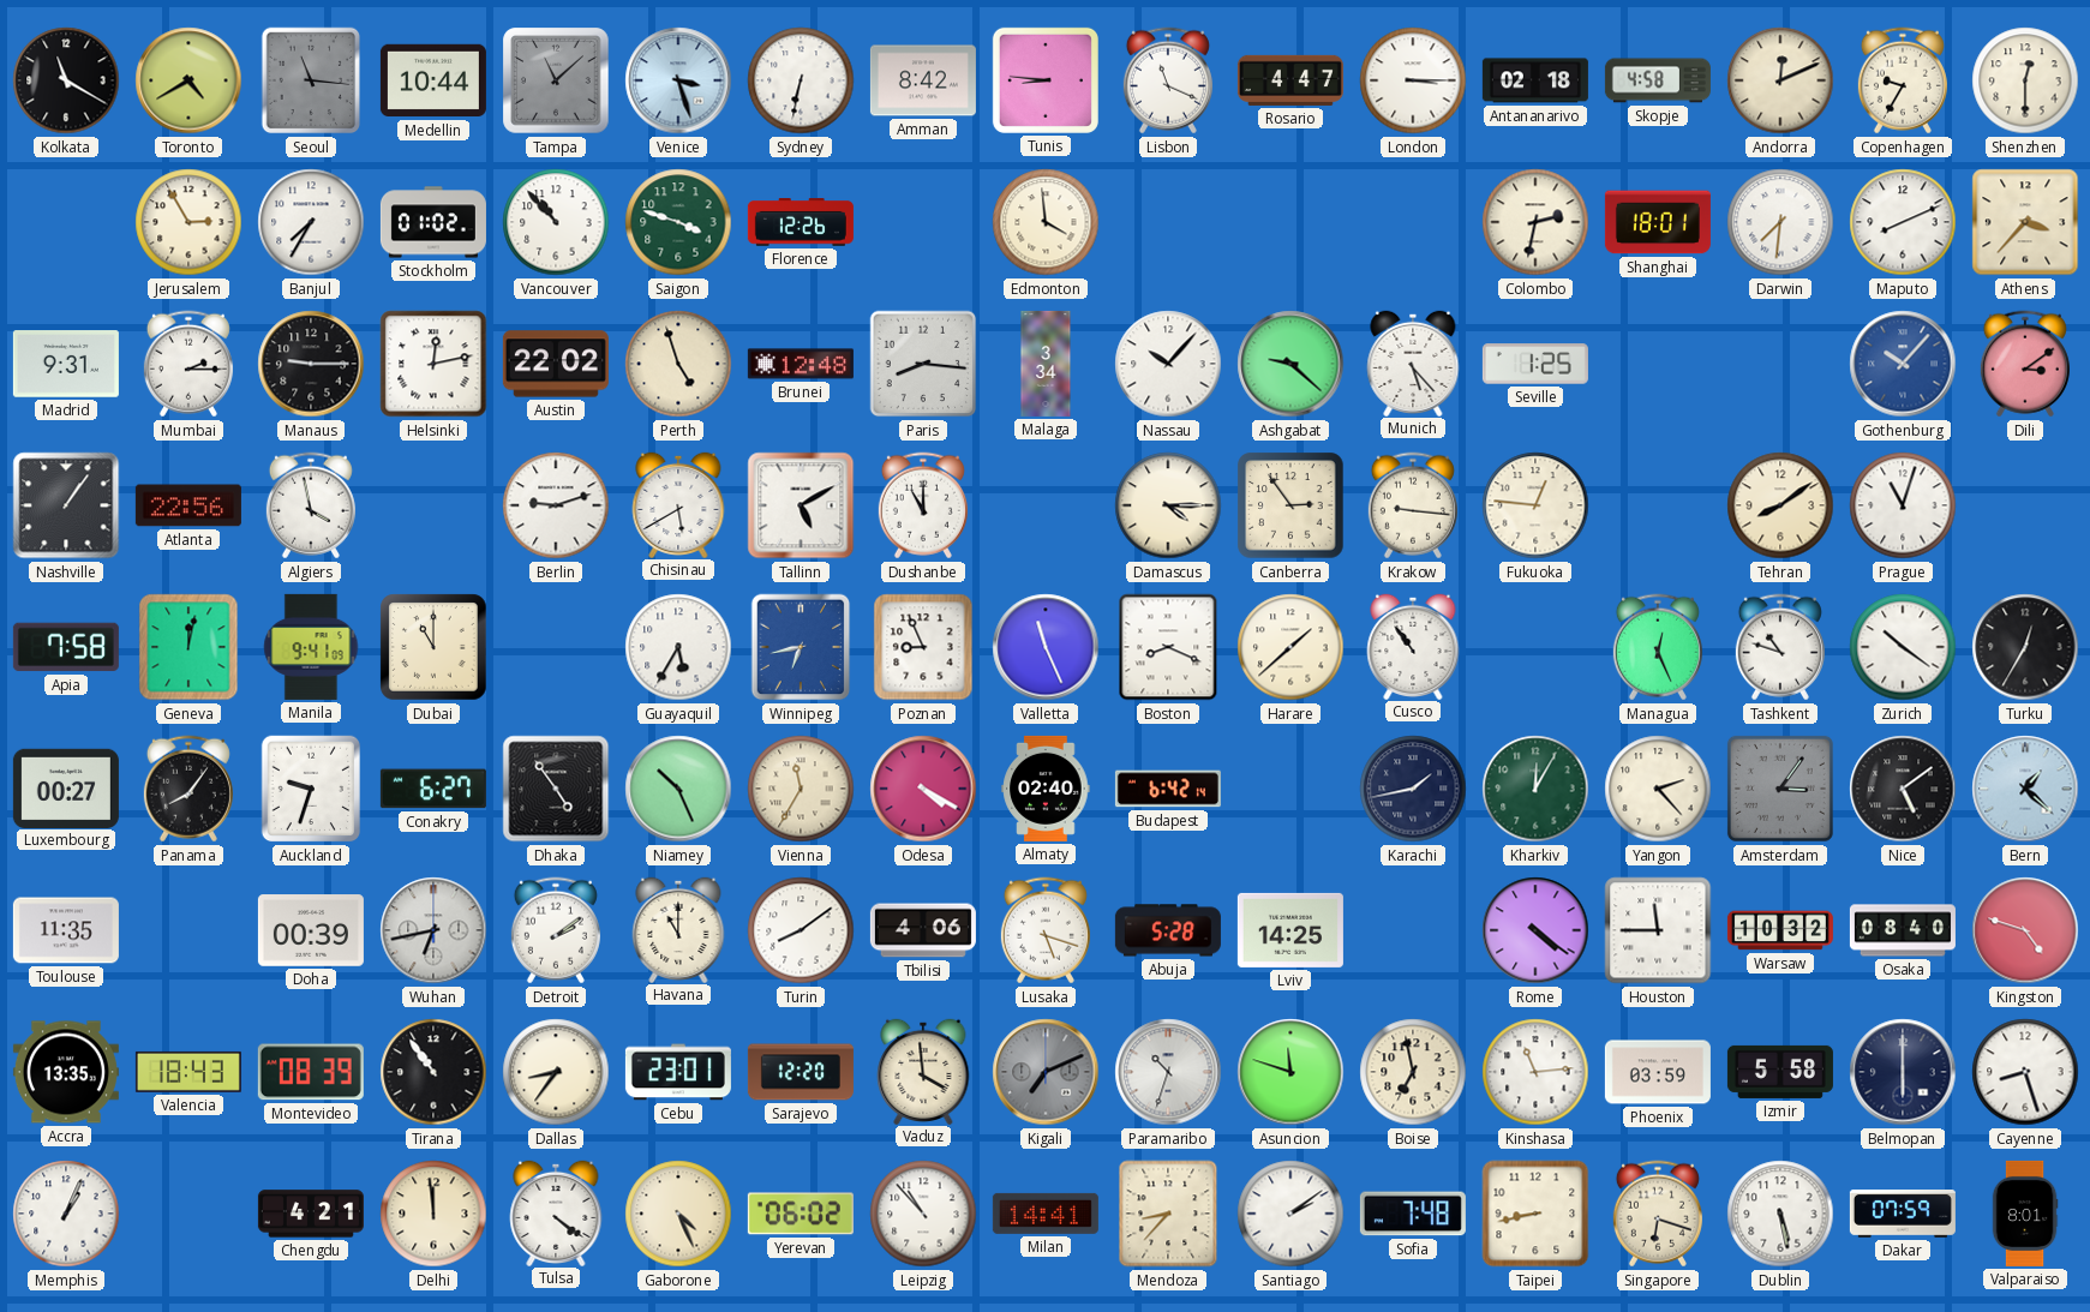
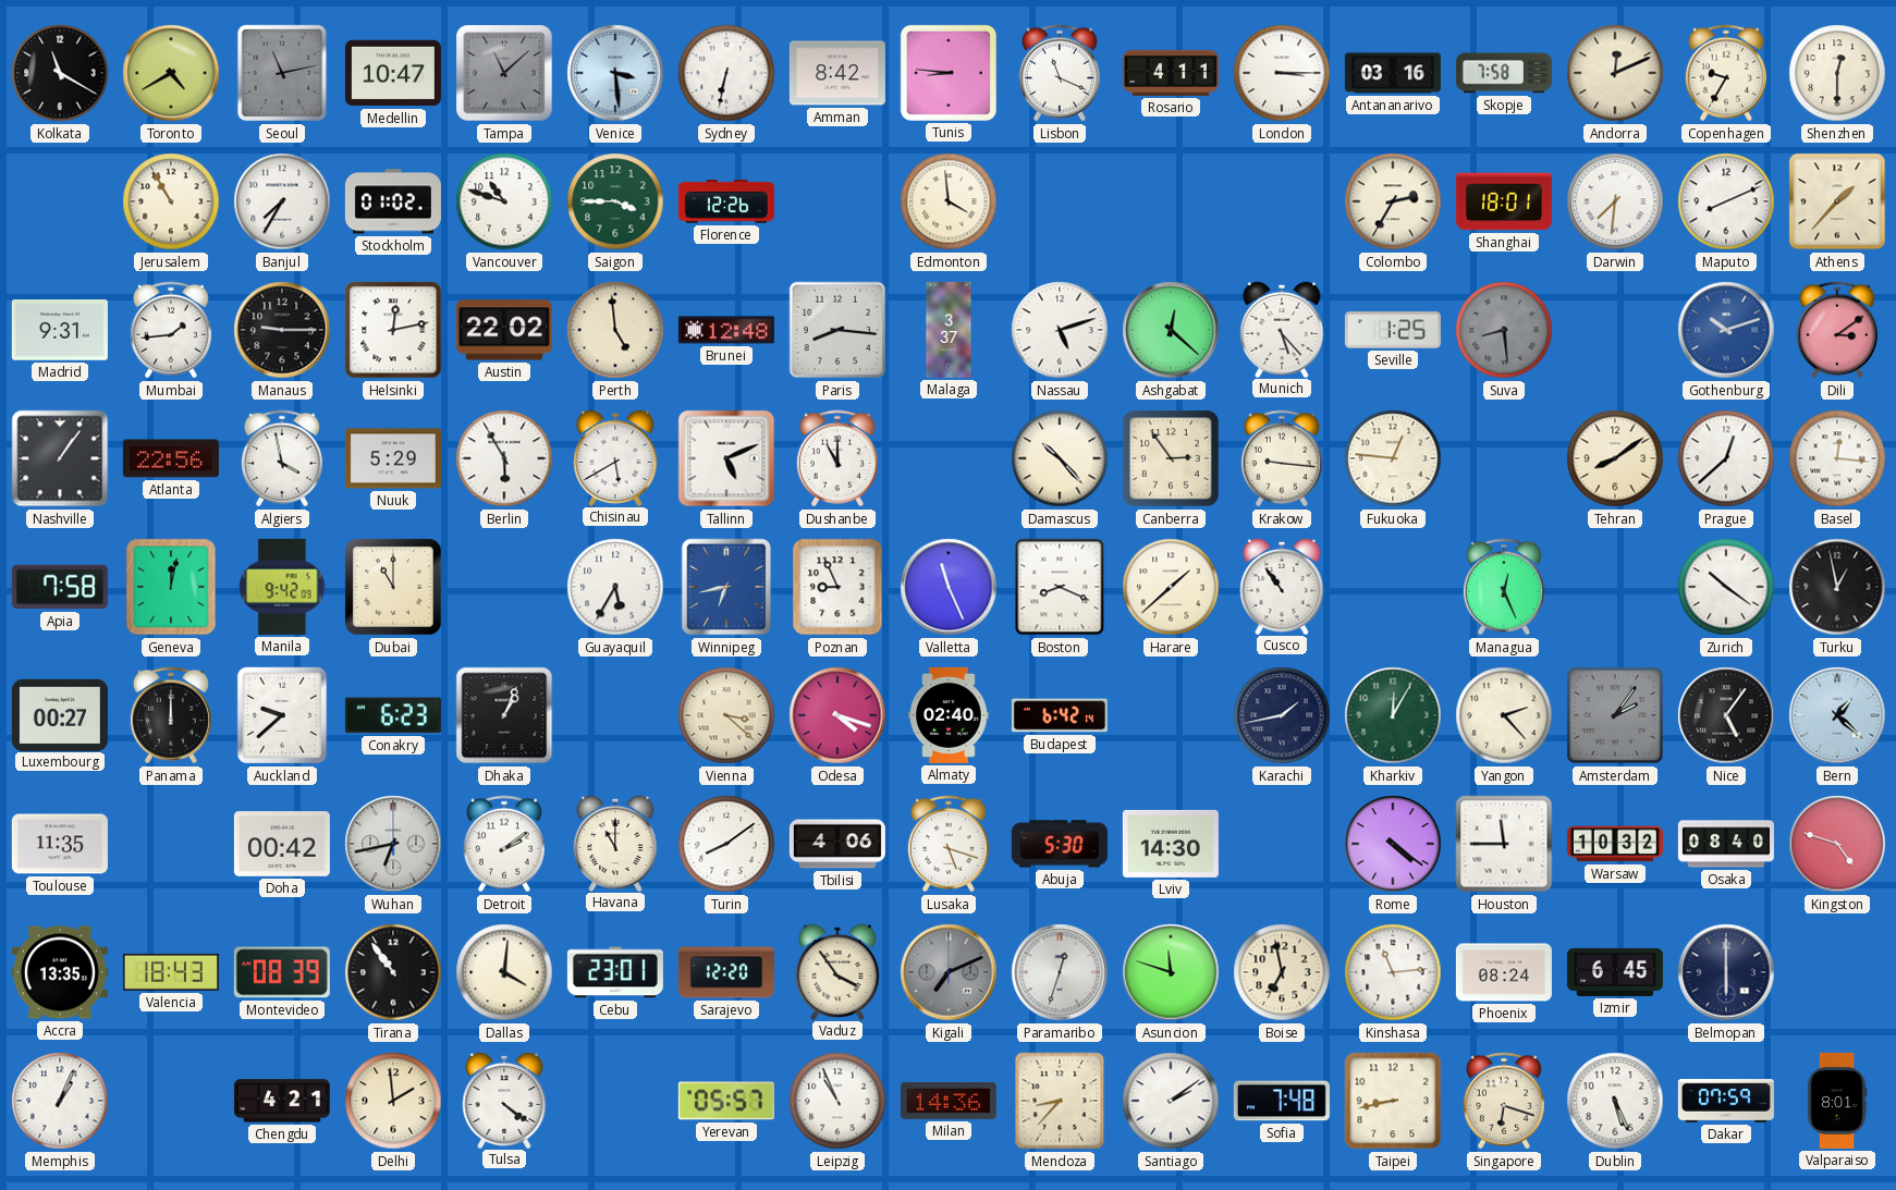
Seoul: 11:16 -> 11:13
Medellin: 10:44 -> 10:47
Venice: 3:27 -> 3:29
Rosario: 4:47 -> 4:11
Antananarivo: 02:18 -> 03:16
Skopje: 4:58 -> 7:58
Jerusalem: 2:55 -> 10:55
Vancouver: 10:53 -> 10:48
Saigon: 3:48 -> 3:45
Colombo: 2:32 -> 2:35
Athens: 3:37 -> 1:37
Mumbai: 2:15 -> 1:44
Perth: 4:57 -> 4:59
Malaga: 3:34 -> 3:37
Nassau: 10:07 -> 5:12
Ashgabat: 9:22 -> 12:22
Suva: none -> 8:29
Gothenburg: 10:07 -> 10:12
Nuuk: none -> 5:29
Berlin: 9:12 -> 5:55
Tallinn: 5:10 -> 5:11
Damascus: 4:15 -> 10:23
Prague: 11:03 -> 12:38
Basel: none -> 12:16
Manila: 9:41 -> 9:42
Tashkent: 10:48 -> none
Turku: 12:35 -> 12:58
Panama: 8:06 -> 12:00
Auckland: 9:33 -> 9:38
Conakry: 6:27 -> 6:23
Dhaka: 4:54 -> 1:04
Niamey: 10:26 -> none
Vienna: 11:35 -> 3:22
Odesa: 4:20 -> 4:18
Amsterdam: 3:06 -> 2:06
Nice: 5:09 -> 5:06
Doha: 00:39 -> 00:42
Abuja: 5:28 -> 5:30
Lviv: 14:25 -> 14:30
Dallas: 8:36 -> 4:01
Vaduz: 3:59 -> 3:54
Paramaribo: 10:33 -> 12:33
Phoenix: 03:59 -> 08:24
Izmir: 5:58 -> 6:45
Cayenne: 8:27 -> none
Delhi: 11:59 -> 1:59
Gaborone: 4:26 -> none
Yerevan: 06:02 -> 05:57
Leipzig: 10:53 -> 10:56
Milan: 14:41 -> 14:36
Dublin: 5:28 -> 5:26
